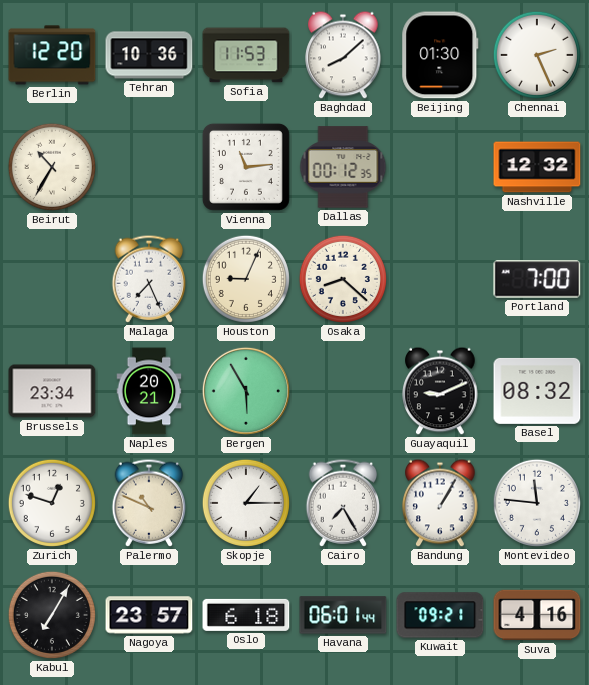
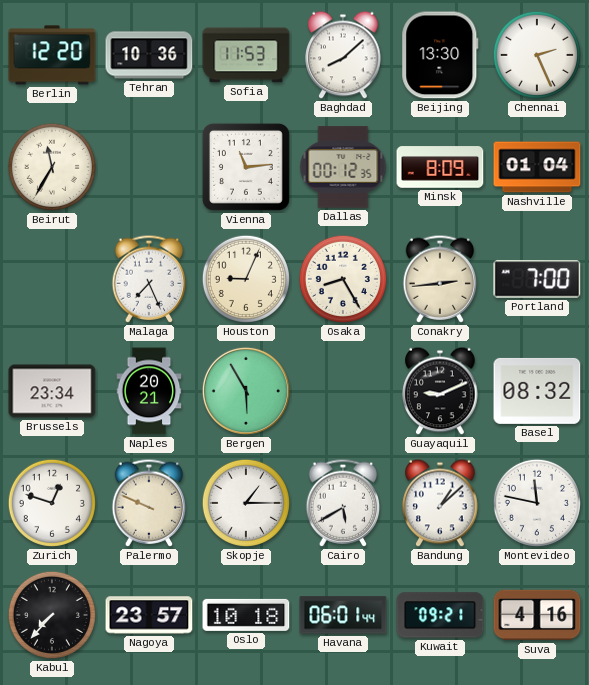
Beijing: 01:30 -> 13:30
Beirut: 10:35 -> 11:35
Minsk: none -> 8:09
Nashville: 12:32 -> 01:04
Osaka: 8:22 -> 8:25
Conakry: none -> 2:44
Palermo: 10:49 -> 9:49
Cairo: 7:25 -> 5:40
Bandung: 1:05 -> 1:08
Montevideo: 11:46 -> 11:47
Kabul: 7:05 -> 7:37
Oslo: 6:18 -> 10:18
